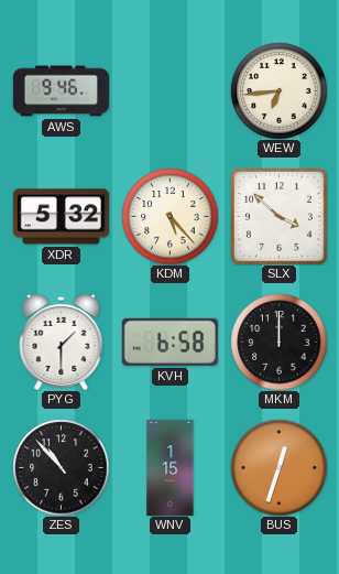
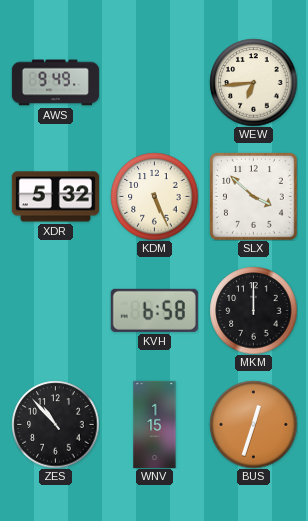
AWS: 9:46 -> 9:49
KDM: 5:23 -> 5:26
PYG: 1:30 -> none
